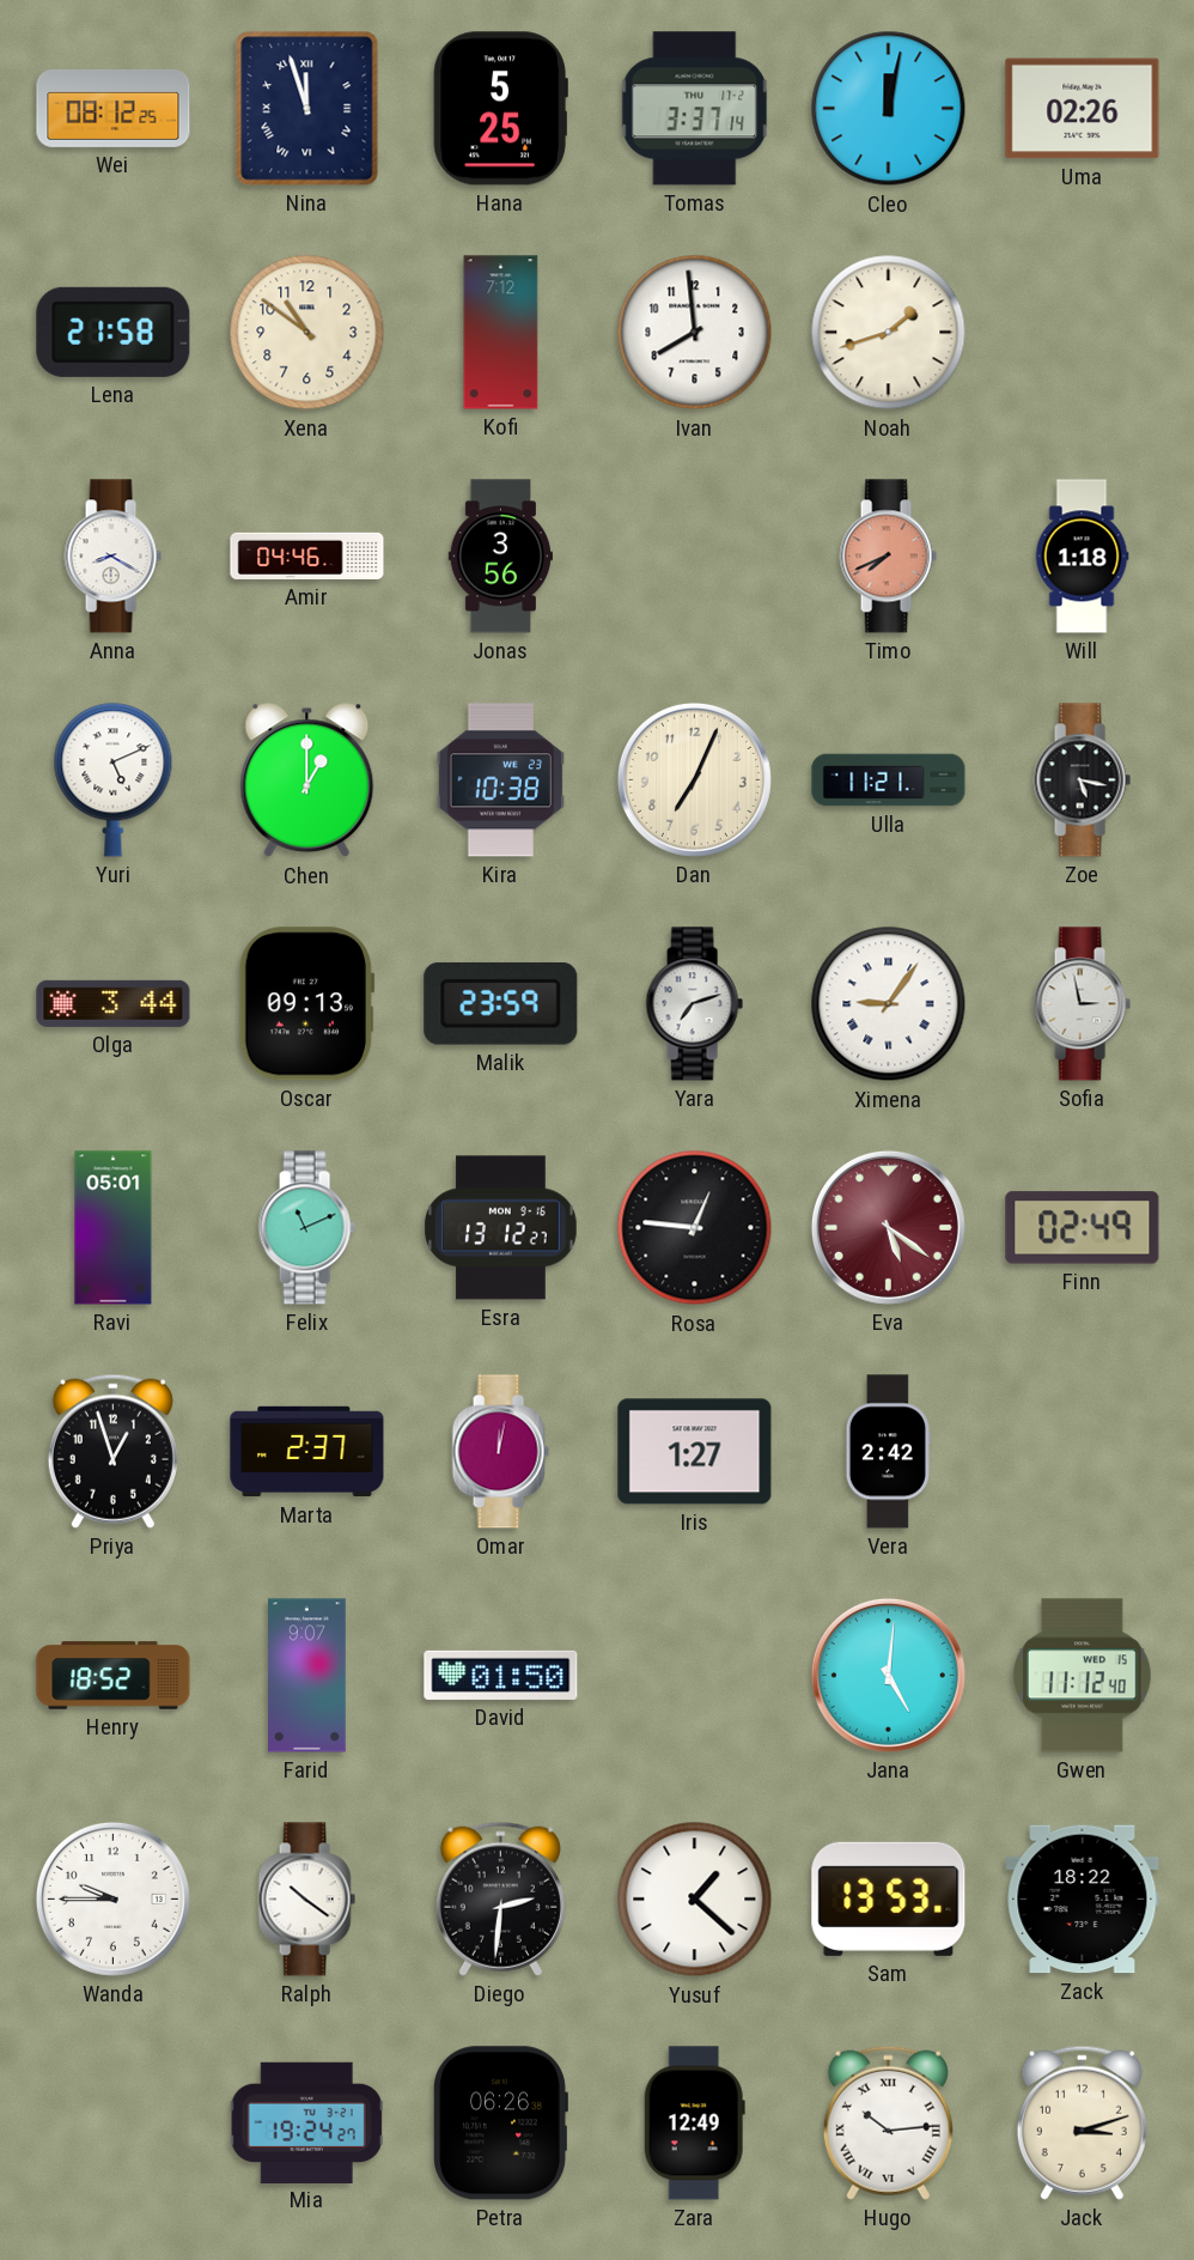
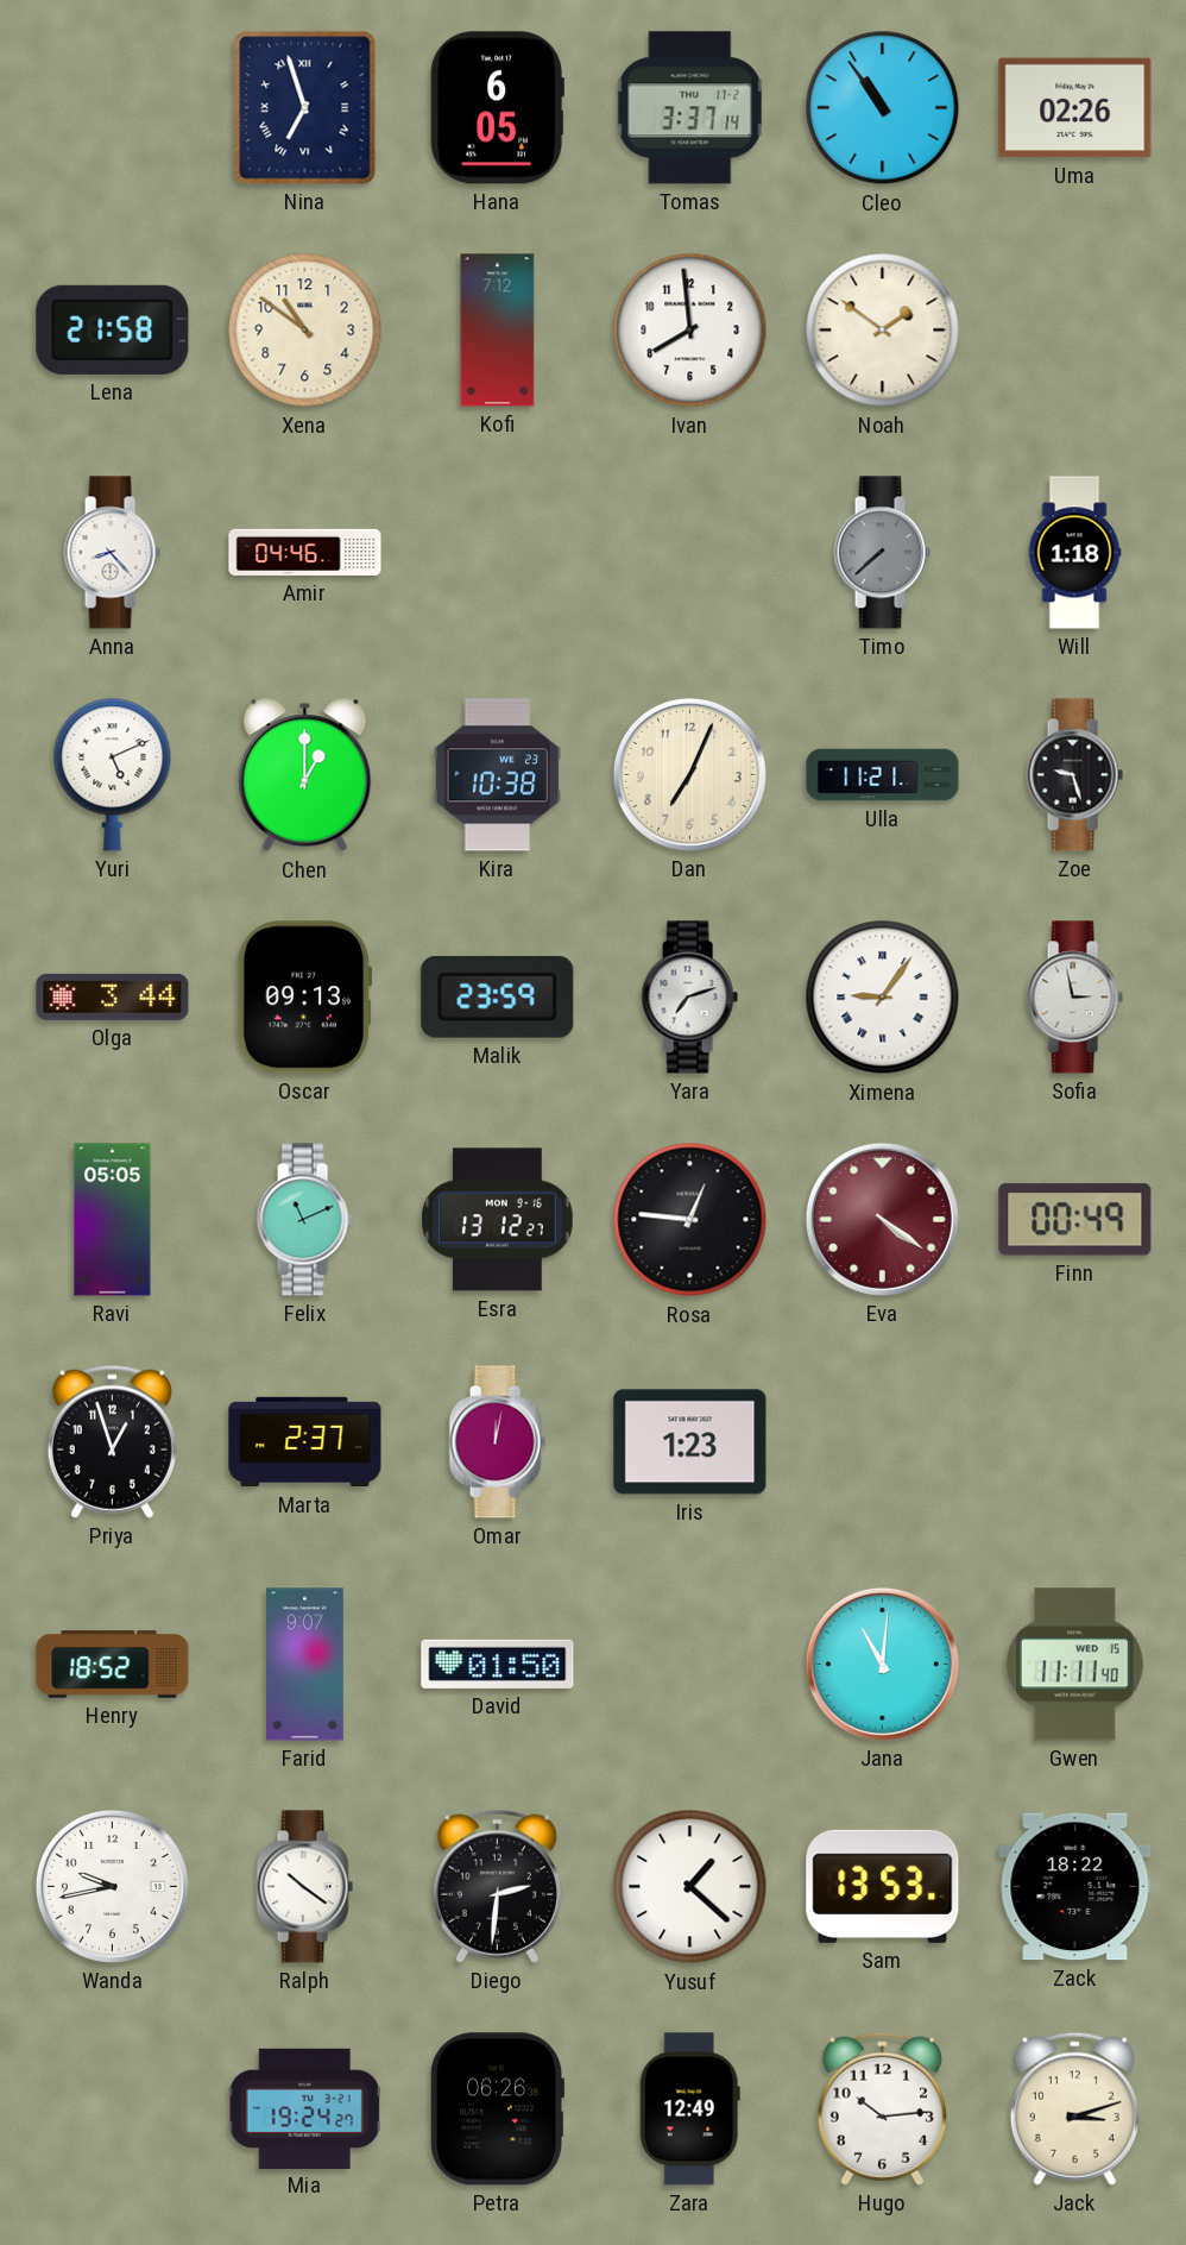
Wei: 08:12 -> none
Nina: 11:57 -> 6:57
Hana: 5:25 -> 6:05
Cleo: 12:02 -> 10:54
Noah: 1:42 -> 1:51
Anna: 8:20 -> 8:23
Jonas: 3:56 -> none
Timo: 7:41 -> 7:38
Timo dial: salmon -> grey
Zoe: 5:17 -> 9:27
Ravi: 05:01 -> 05:05
Eva: 5:21 -> 4:21
Finn: 02:49 -> 00:49
Iris: 1:27 -> 1:23
Vera: 2:42 -> none
Jana: 5:01 -> 11:01
Gwen: 11:12 -> 11:11
Wanda: 9:45 -> 9:43
Hugo numerals: Roman -> Arabic
